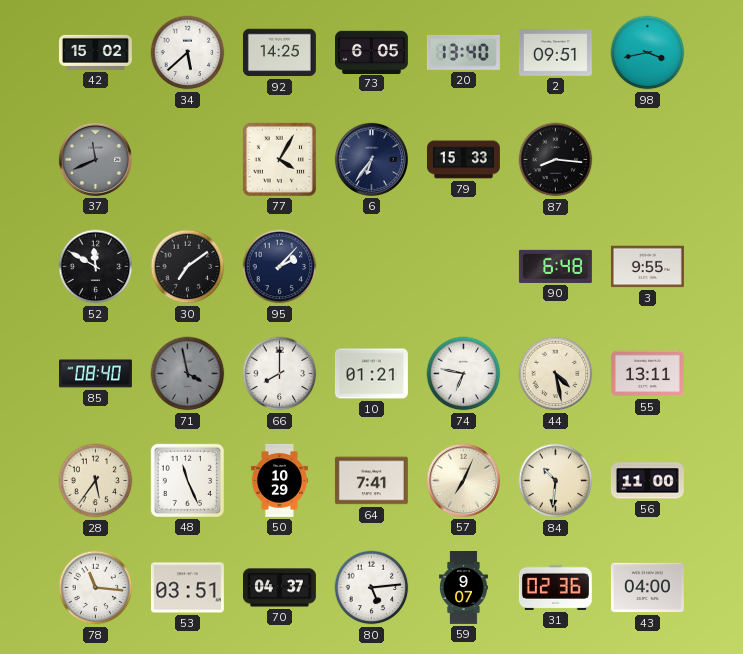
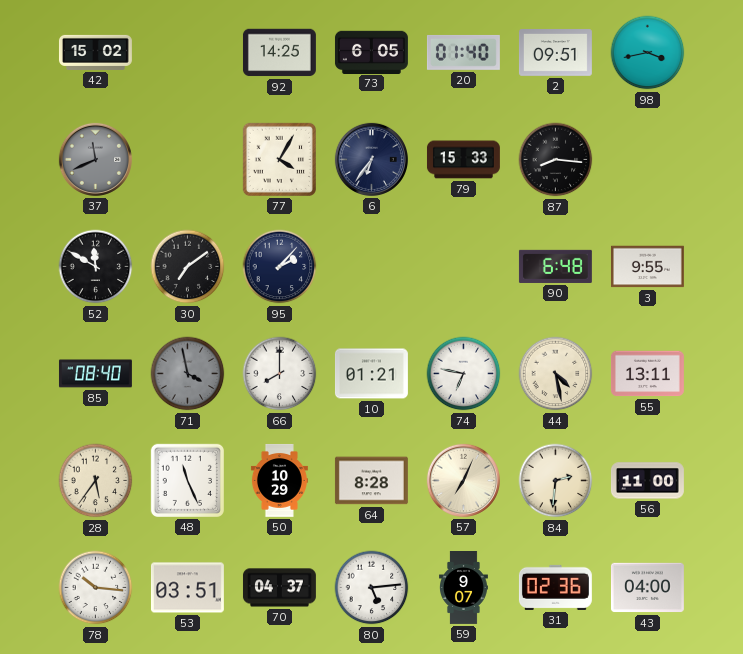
34: 5:38 -> none
20: 13:40 -> 01:40
64: 7:41 -> 8:28
84: 10:31 -> 2:31
78: 11:16 -> 10:16
